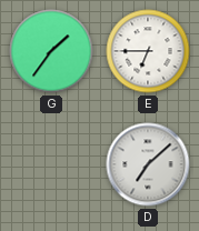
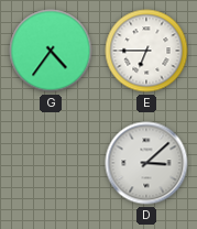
G: 1:36 -> 4:36
D: 7:08 -> 3:08
